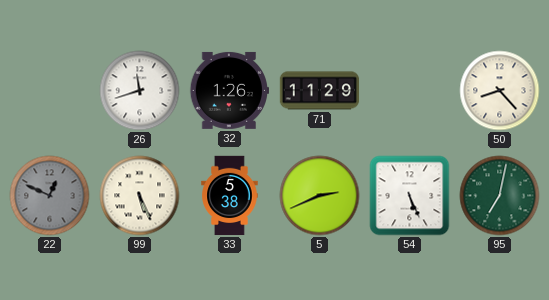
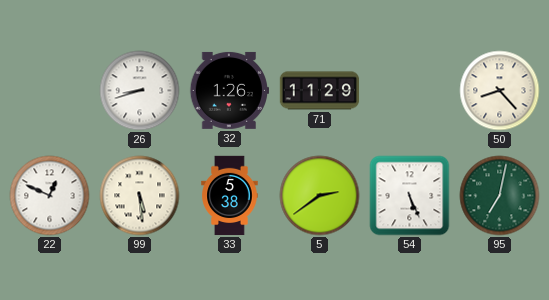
26: 11:42 -> 8:42
22 dial: grey -> white
99: 5:26 -> 5:29
5: 2:41 -> 2:39
